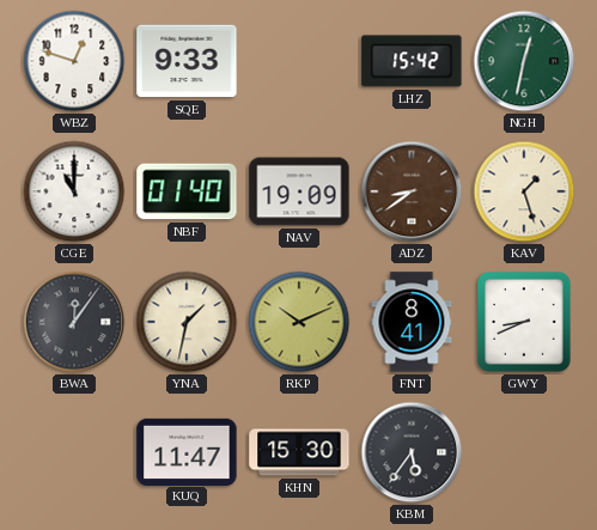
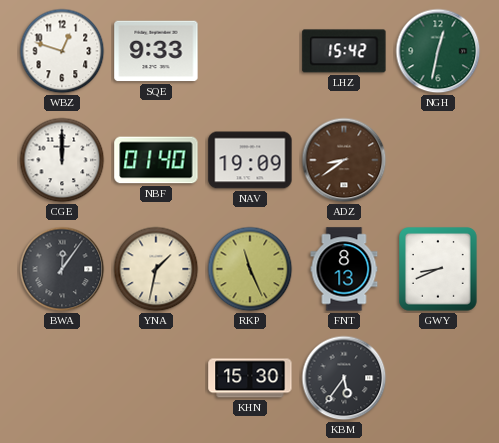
CGE: 11:00 -> 12:00
KAV: 1:27 -> none
RKP: 10:11 -> 11:26
FNT: 8:41 -> 8:13
KUQ: 11:47 -> none
